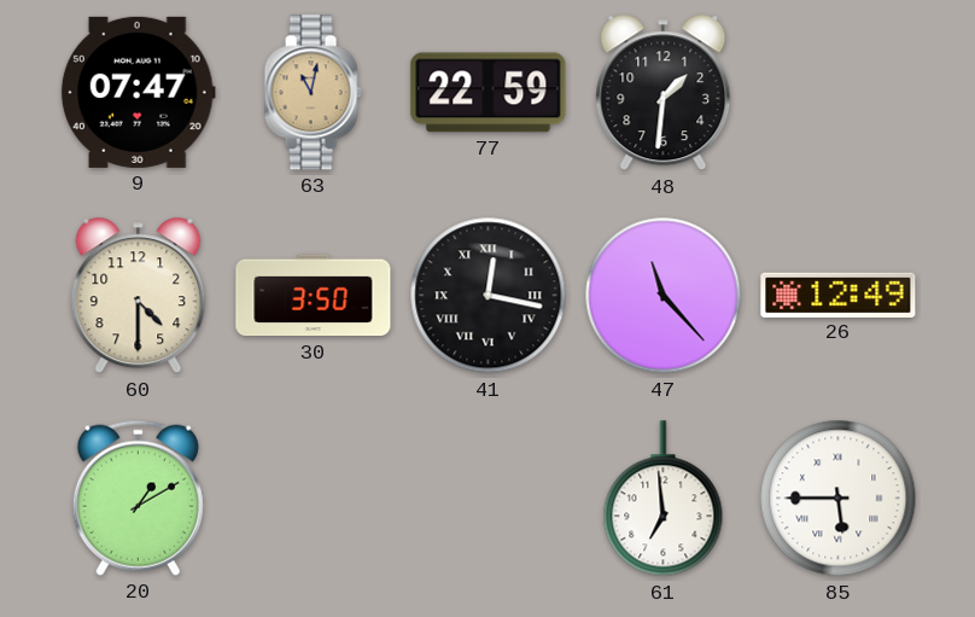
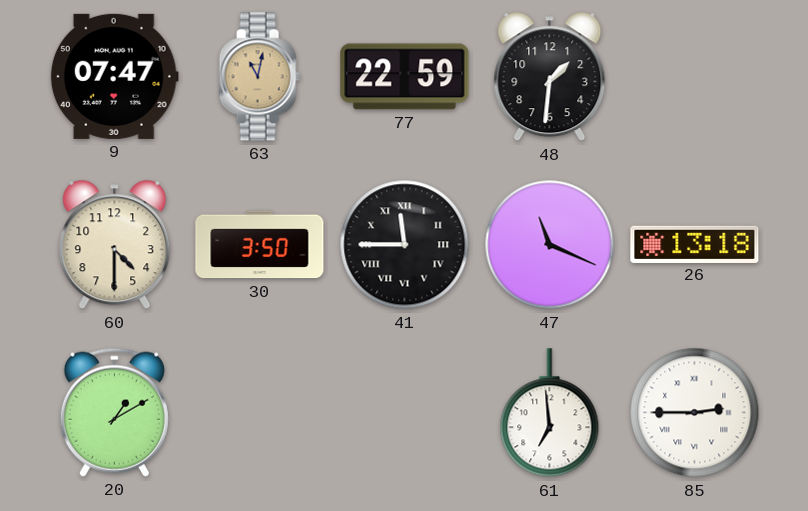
41: 12:17 -> 11:45
47: 11:23 -> 11:19
26: 12:49 -> 13:18
85: 5:45 -> 2:45
